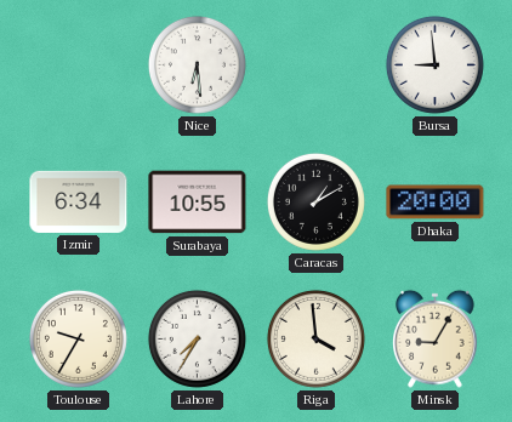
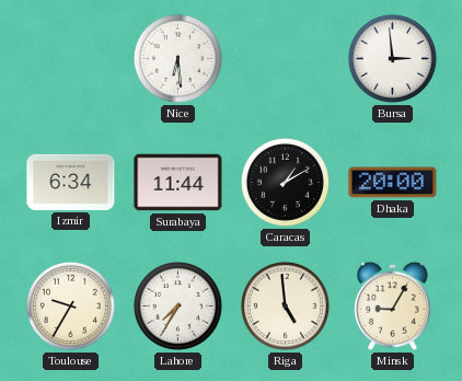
Bursa: 8:59 -> 2:59
Surabaya: 10:55 -> 11:44
Riga: 3:59 -> 4:59
